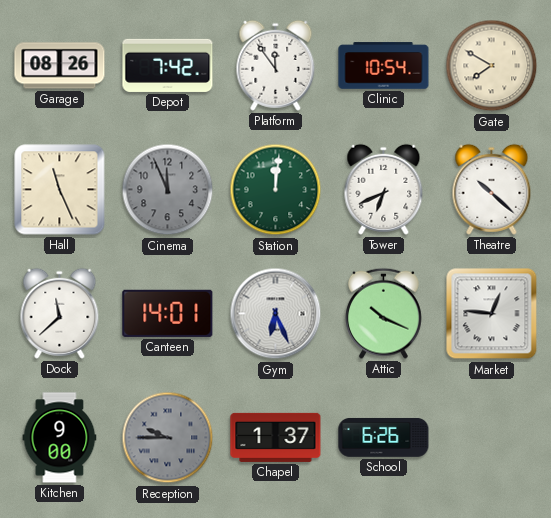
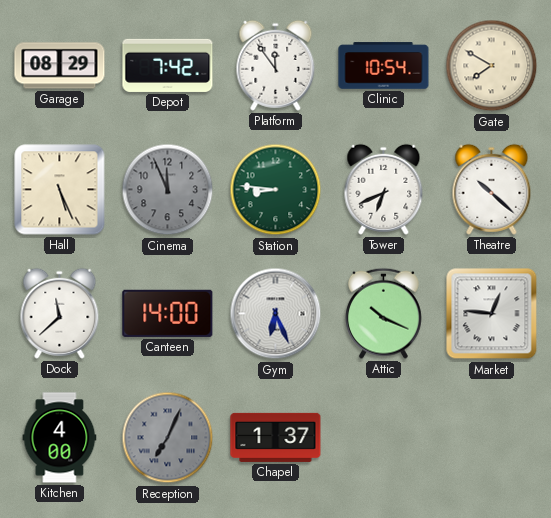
Garage: 08:26 -> 08:29
Hall: 11:26 -> 5:26
Station: 12:01 -> 8:46
Canteen: 14:01 -> 14:00
Kitchen: 9:00 -> 4:00
Reception: 9:45 -> 7:04
School: 6:26 -> none
